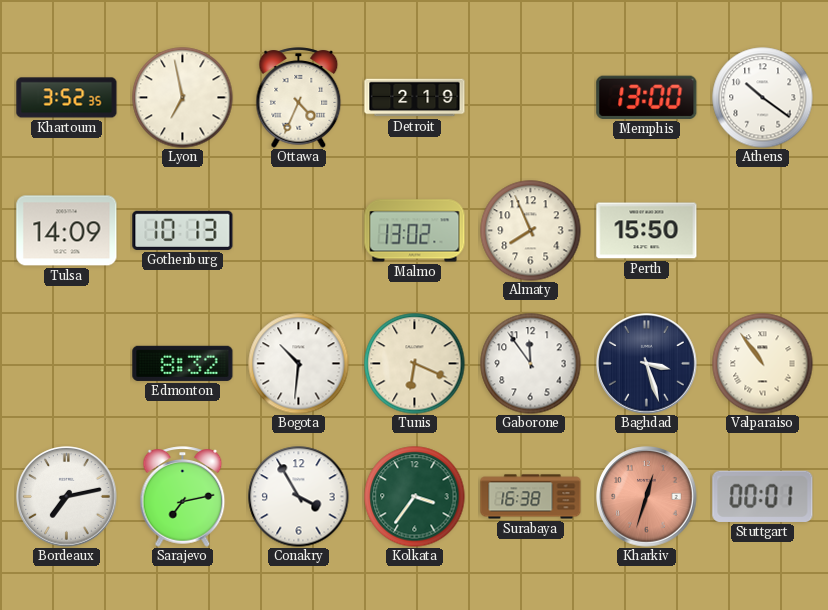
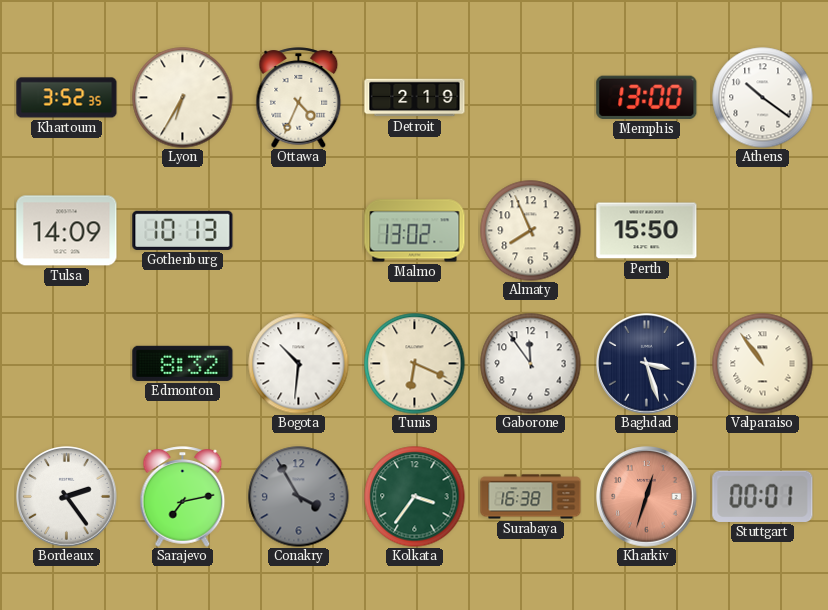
Lyon: 6:58 -> 6:35
Bordeaux: 7:13 -> 2:24
Conakry dial: white -> grey
